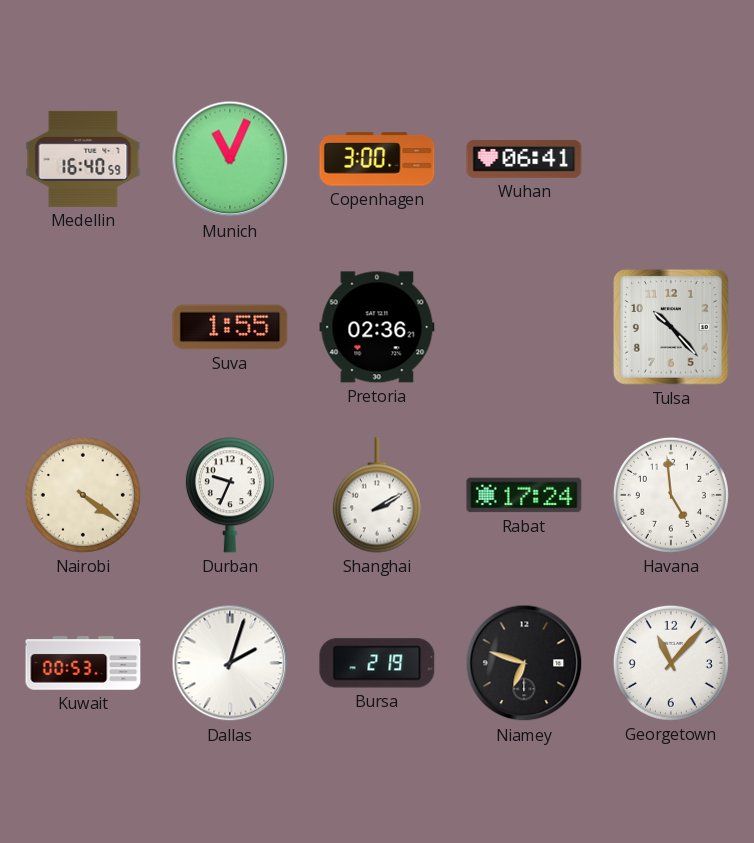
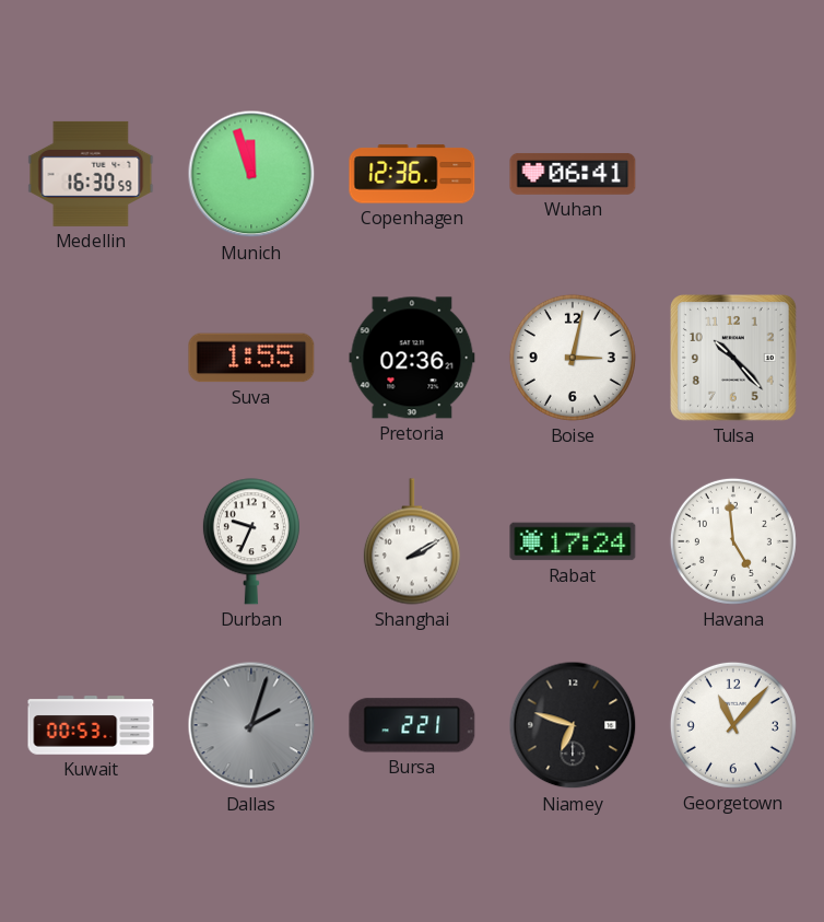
Medellin: 16:40 -> 16:30
Munich: 11:04 -> 11:57
Copenhagen: 3:00 -> 12:36
Boise: none -> 3:02
Nairobi: 4:21 -> none
Dallas dial: white -> grey
Bursa: 2:19 -> 2:21
